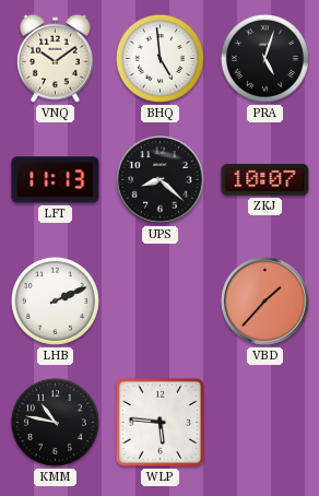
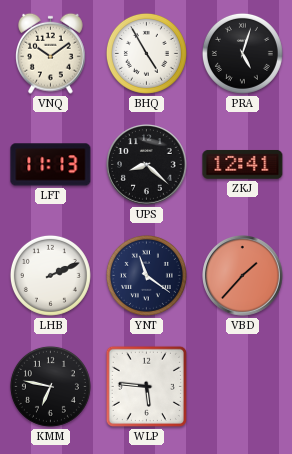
BHQ: 4:59 -> 4:55
ZKJ: 10:07 -> 12:41
YNT: none -> 11:21
KMM: 10:47 -> 6:47
